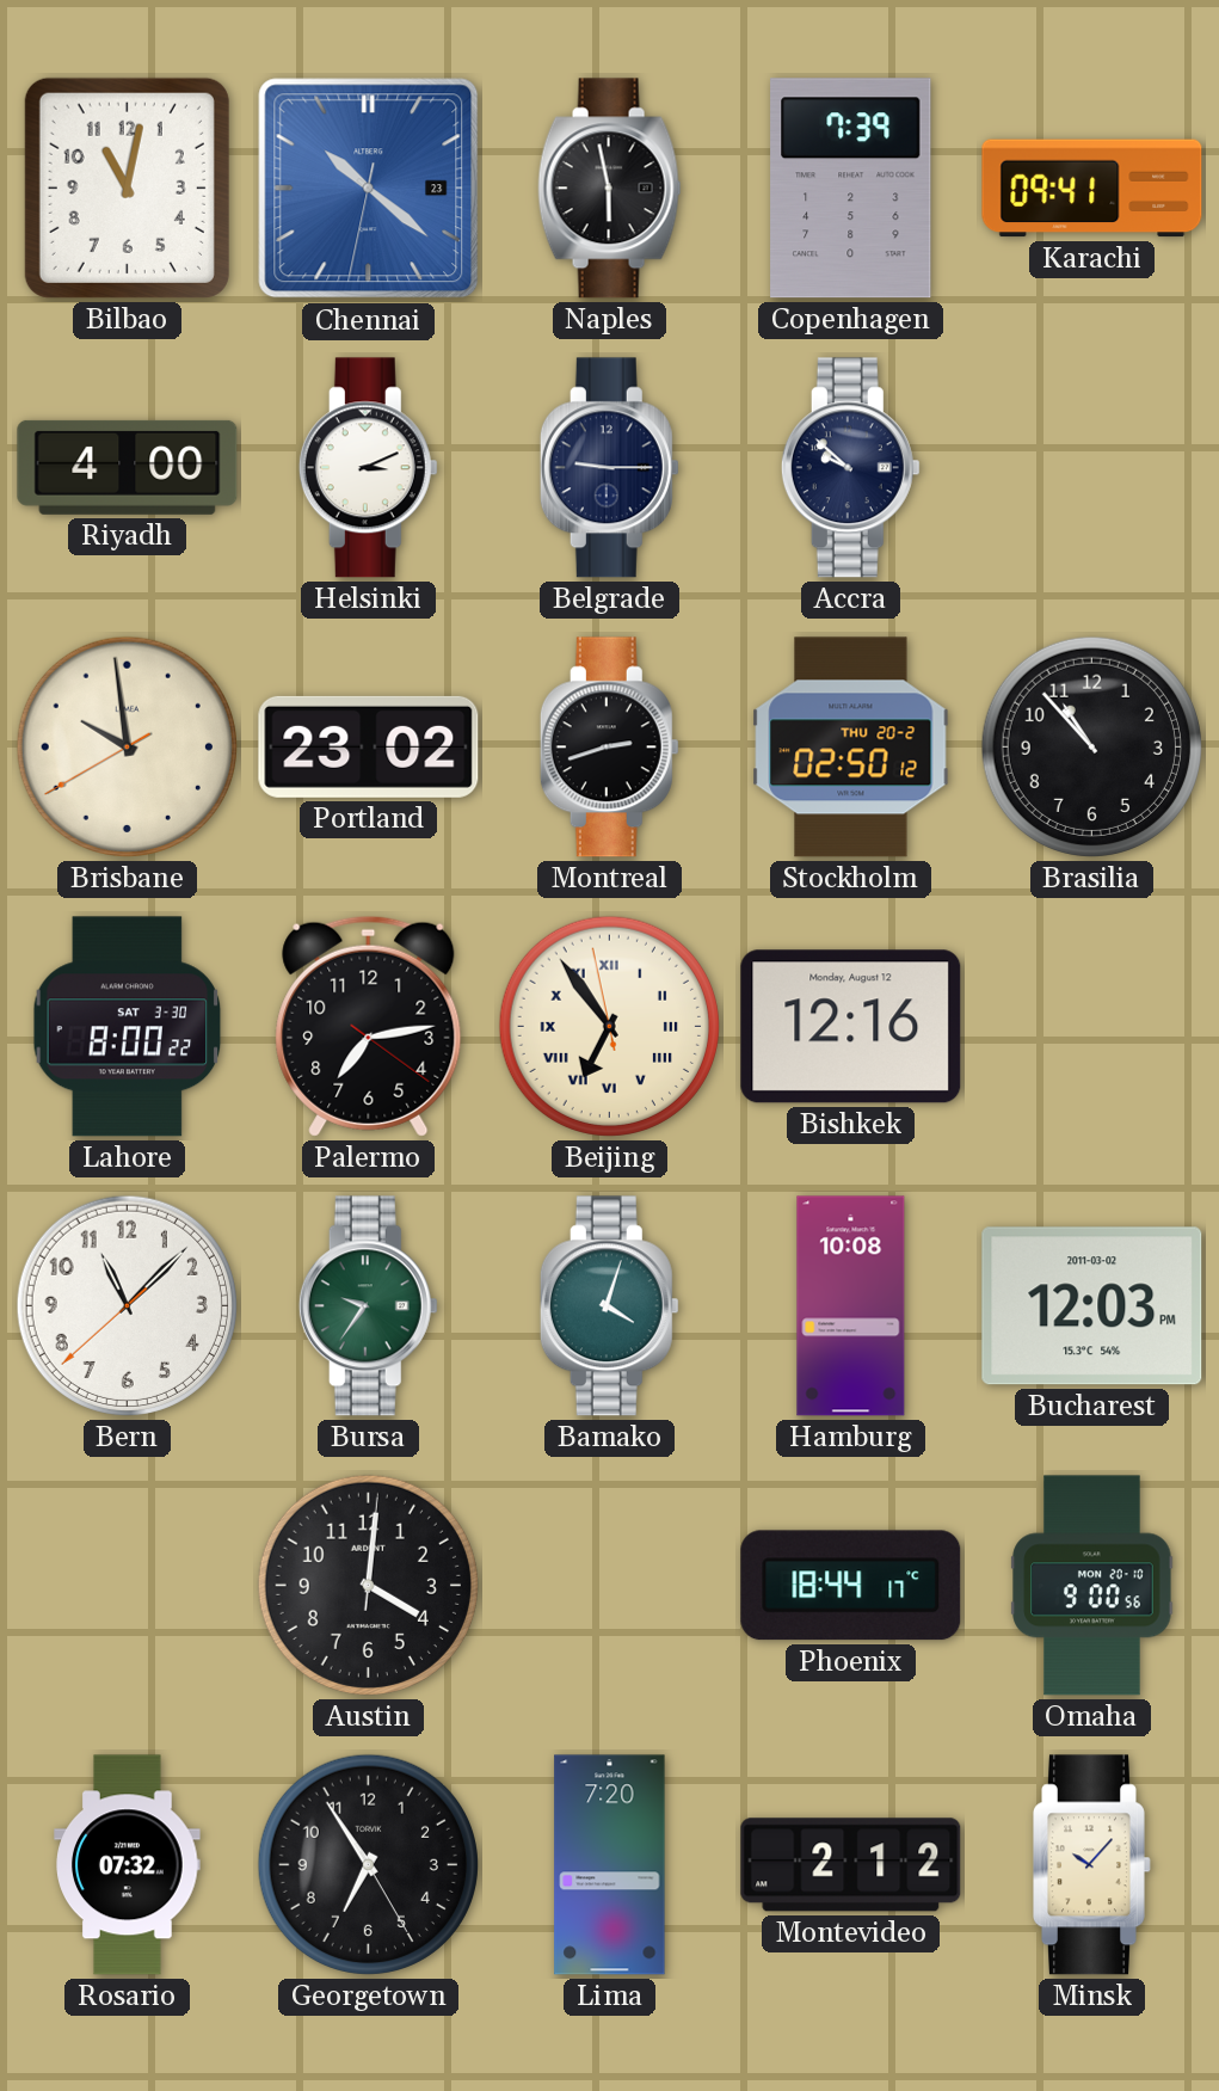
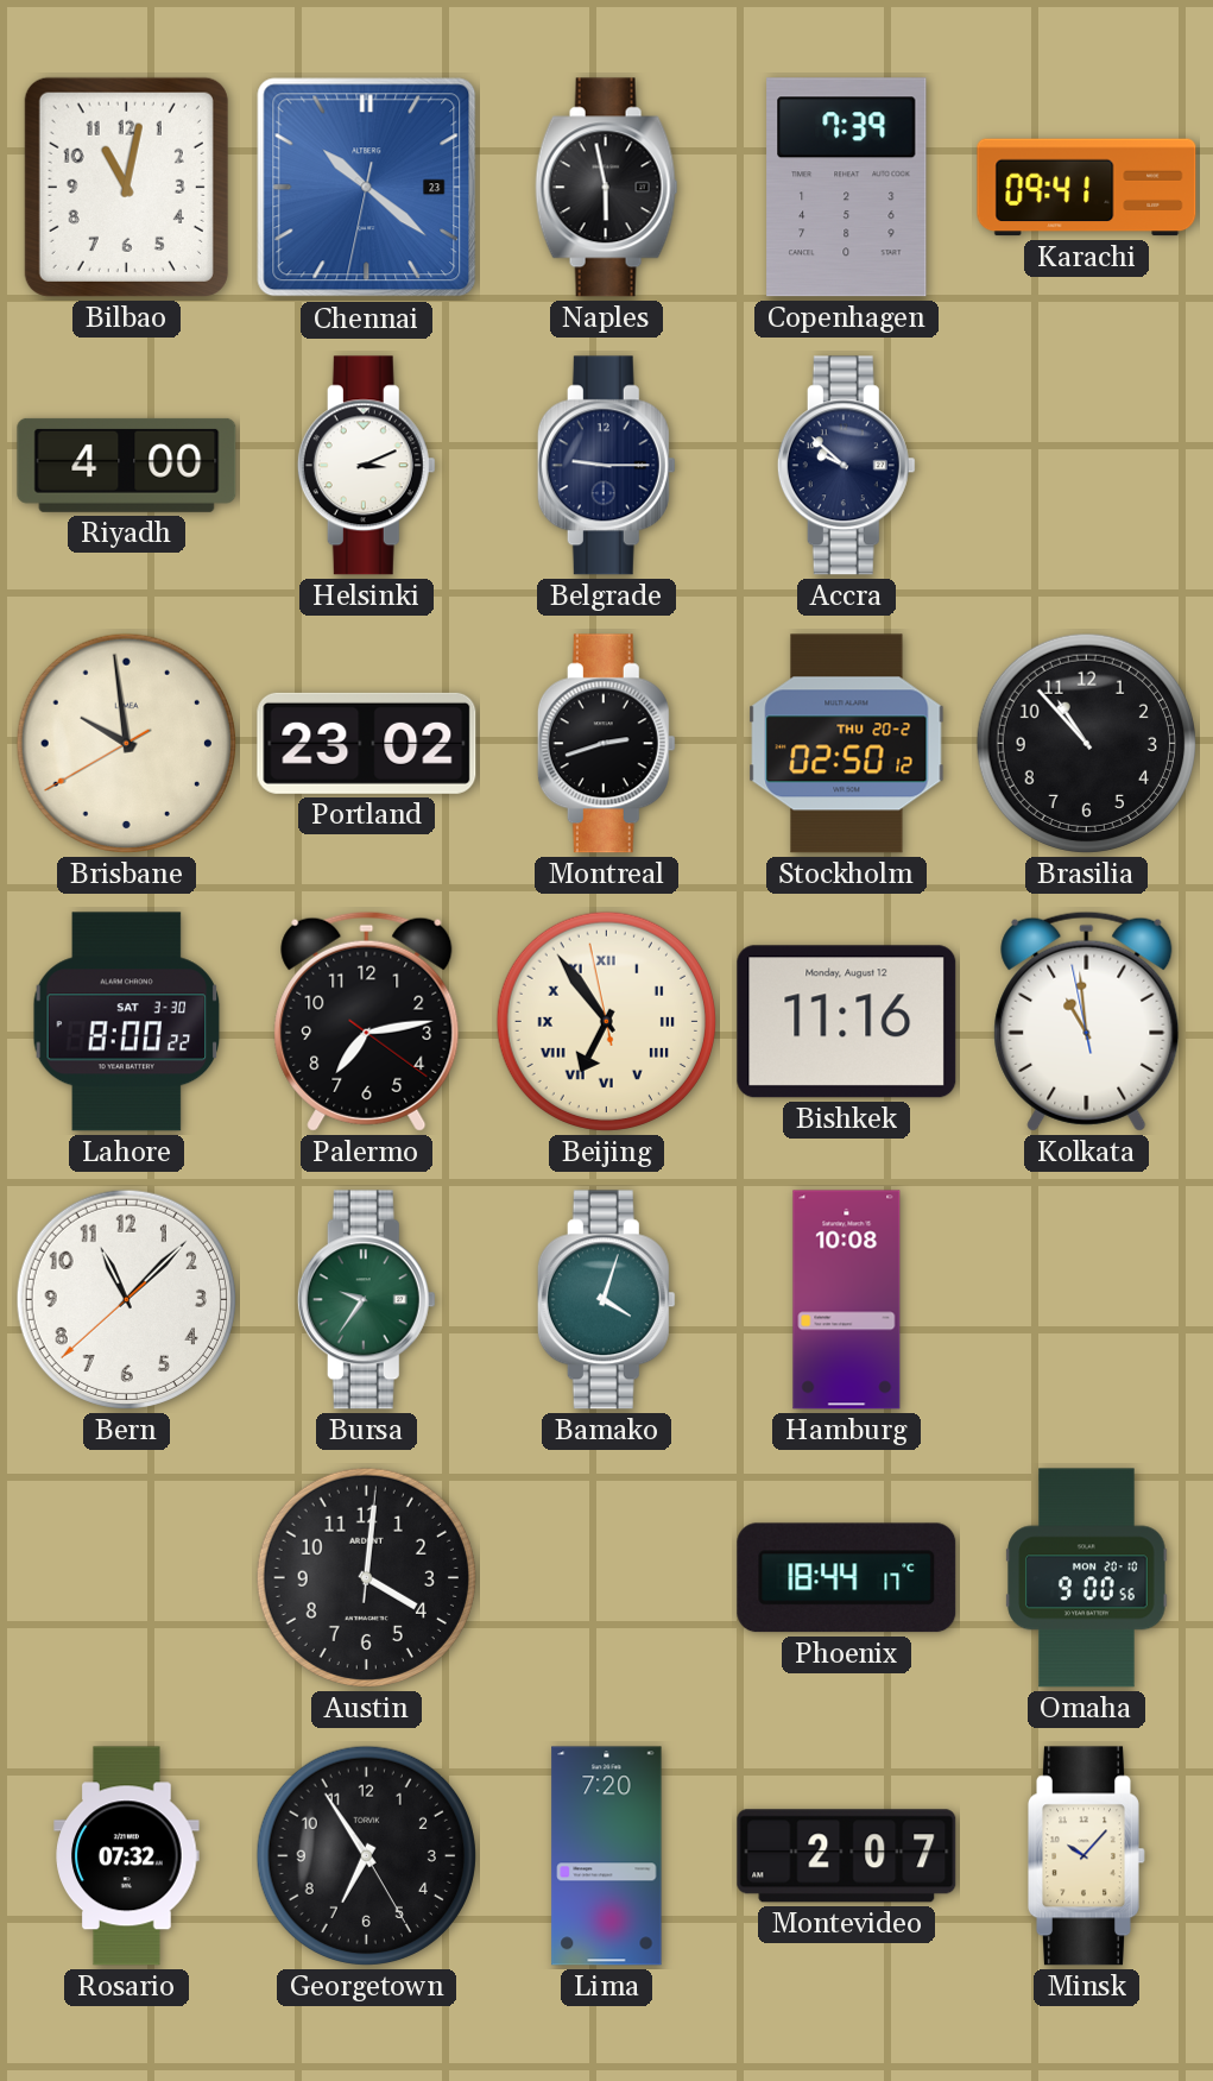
Bishkek: 12:16 -> 11:16
Kolkata: none -> 10:58
Bucharest: 12:03 -> none
Montevideo: 2:12 -> 2:07
